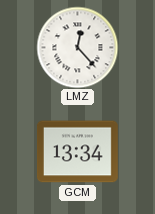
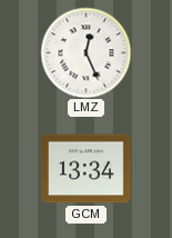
LMZ: 12:23 -> 12:26
